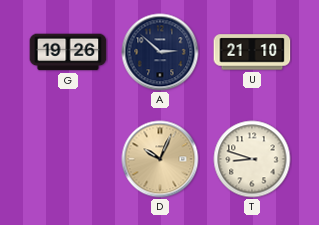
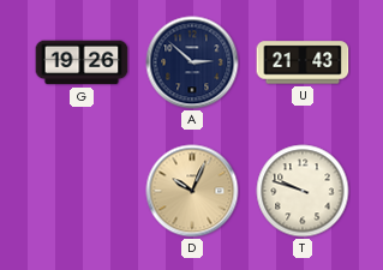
U: 21:10 -> 21:43
T: 8:48 -> 9:48
